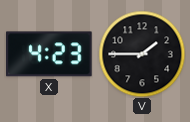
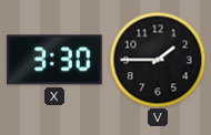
X: 4:23 -> 3:30
